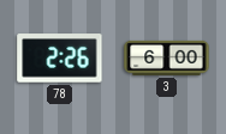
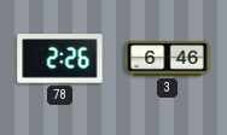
3: 6:00 -> 6:46
